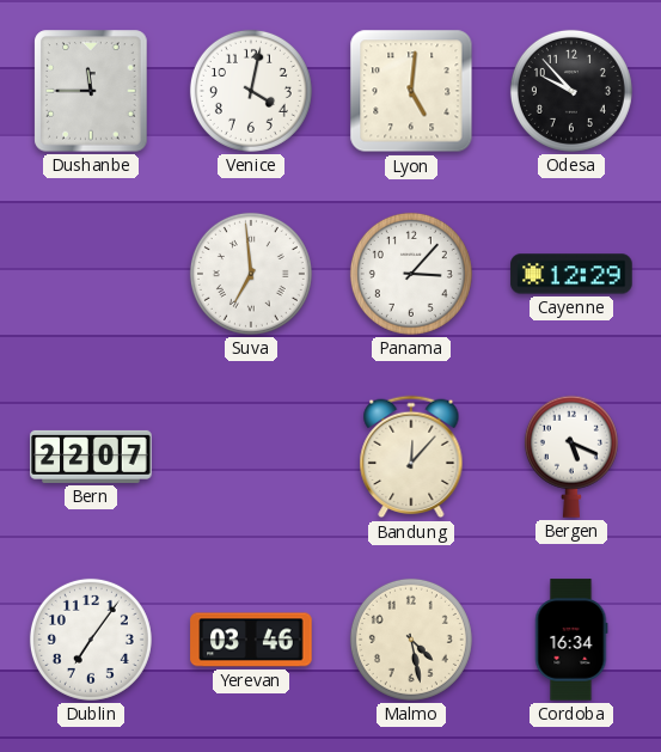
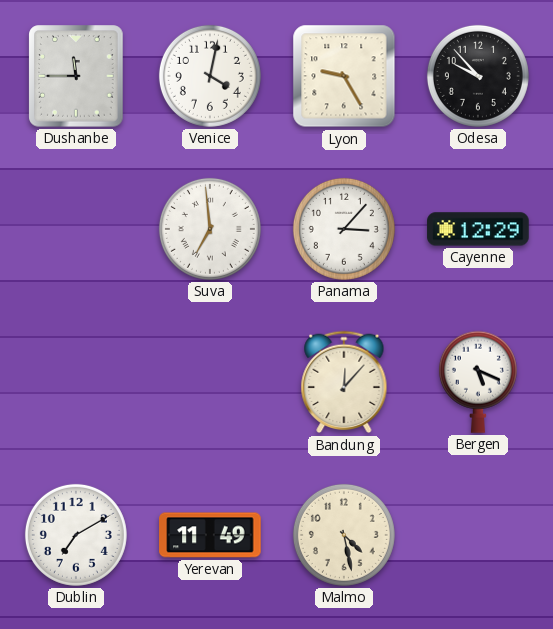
Lyon: 5:01 -> 9:25
Bern: 22:07 -> none
Dublin: 7:06 -> 7:10
Yerevan: 03:46 -> 11:49
Cordoba: 16:34 -> none
